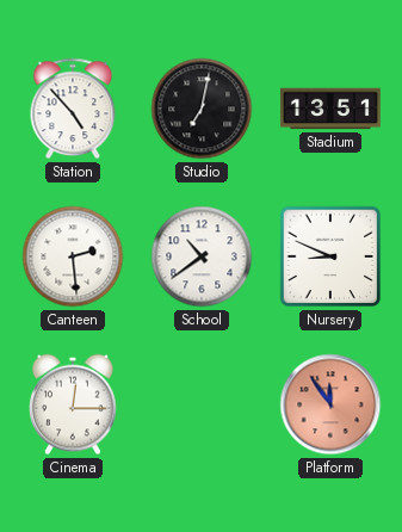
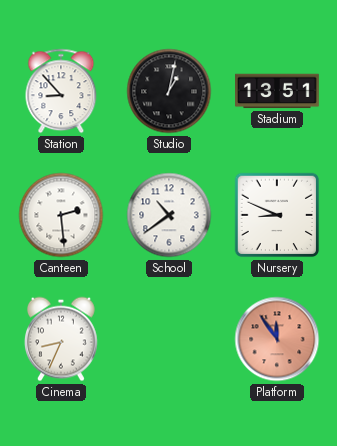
Station: 4:53 -> 8:53
Studio: 7:02 -> 1:02
Cinema: 12:15 -> 8:34
